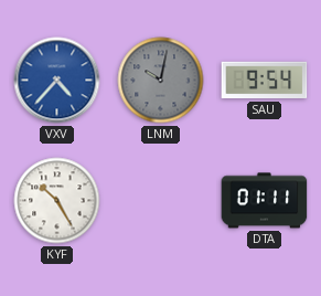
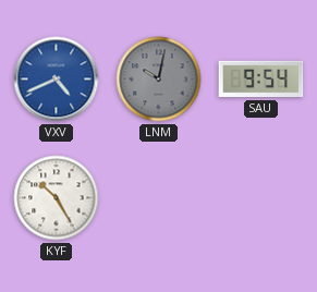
VXV: 4:37 -> 4:41
DTA: 01:11 -> none
